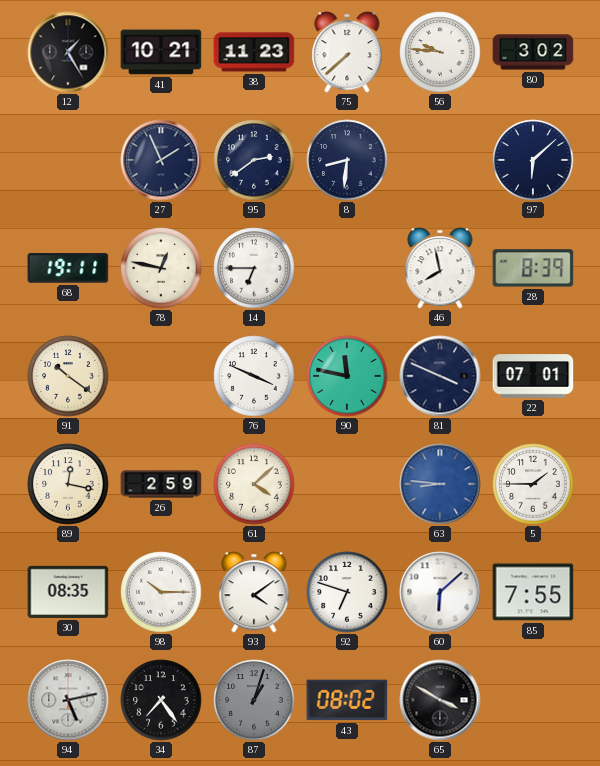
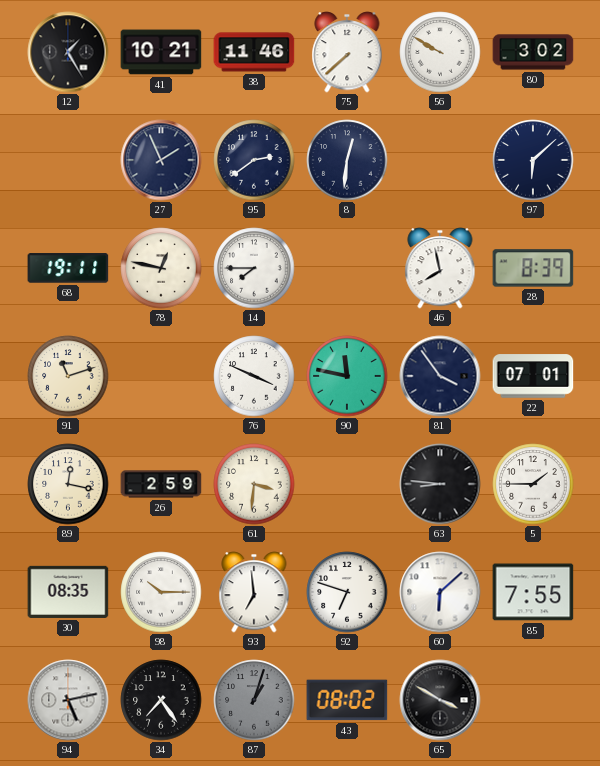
38: 11:23 -> 11:46
56: 9:46 -> 9:50
8: 8:31 -> 12:31
14: 6:45 -> 7:45
91: 10:21 -> 11:12
81: 3:49 -> 3:54
61: 4:08 -> 3:31
63 dial: blue -> black
93: 4:09 -> 6:59
